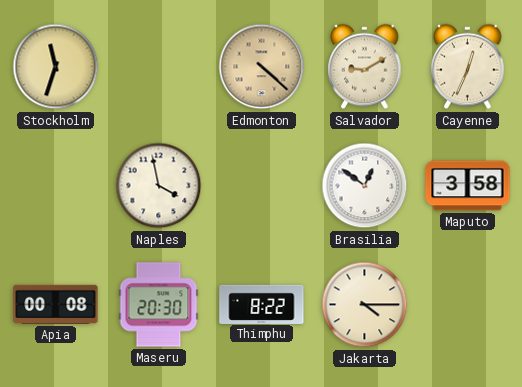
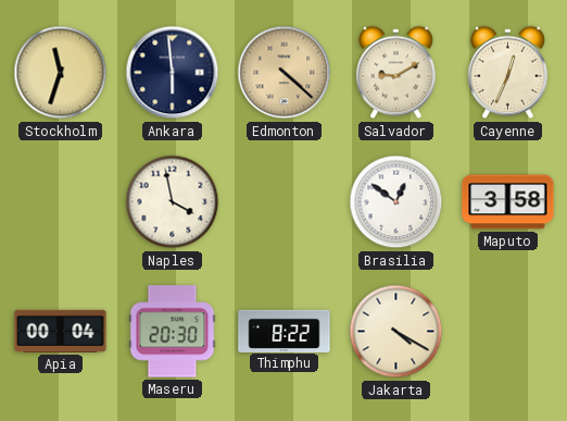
Ankara: none -> 5:59
Apia: 00:08 -> 00:04
Jakarta: 4:15 -> 4:20
